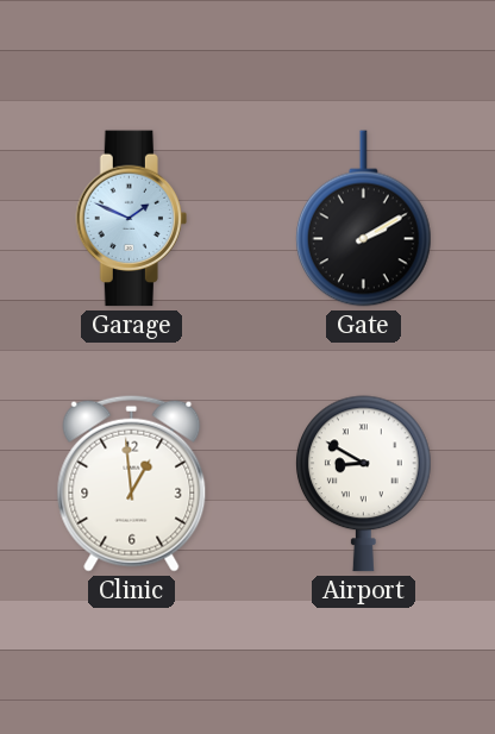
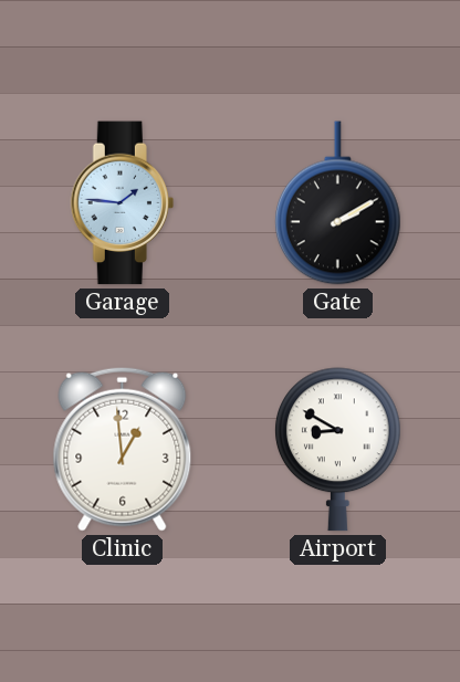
Garage: 1:49 -> 1:46
